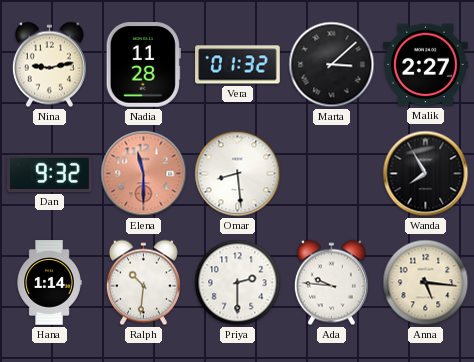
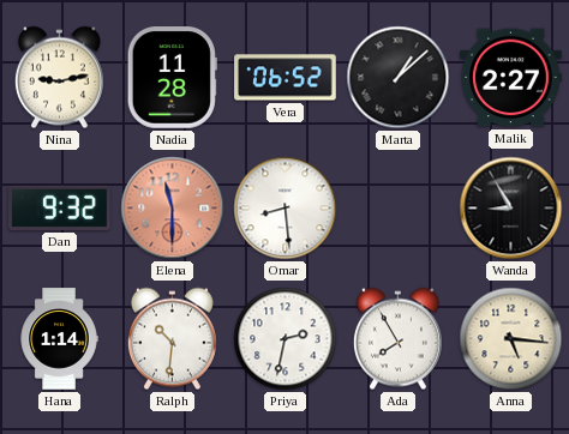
Vera: 01:32 -> 06:52
Marta: 3:08 -> 1:08
Wanda: 7:55 -> 8:55
Priya: 2:30 -> 2:32
Ada: 9:46 -> 7:55
